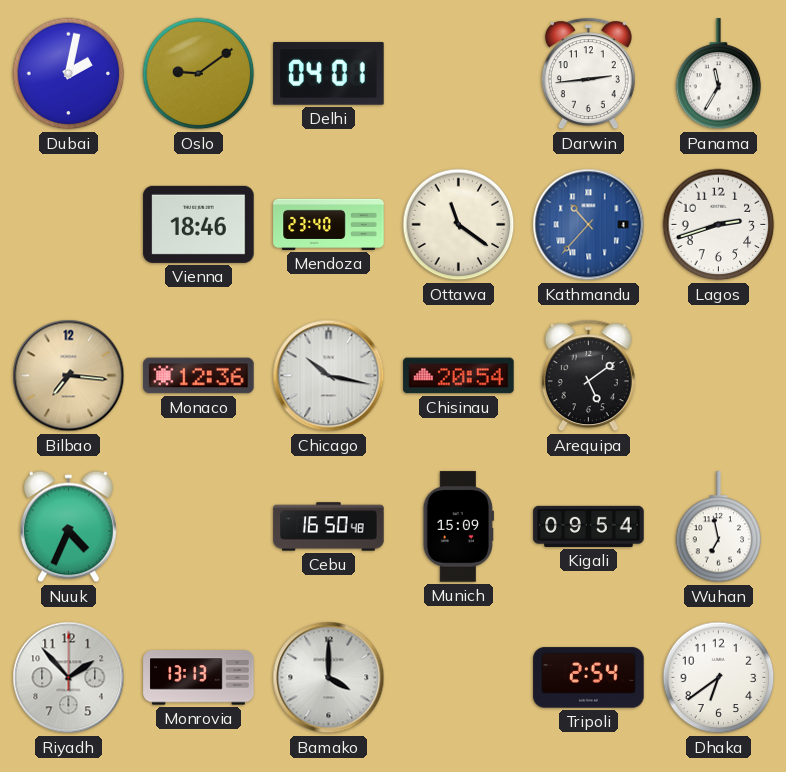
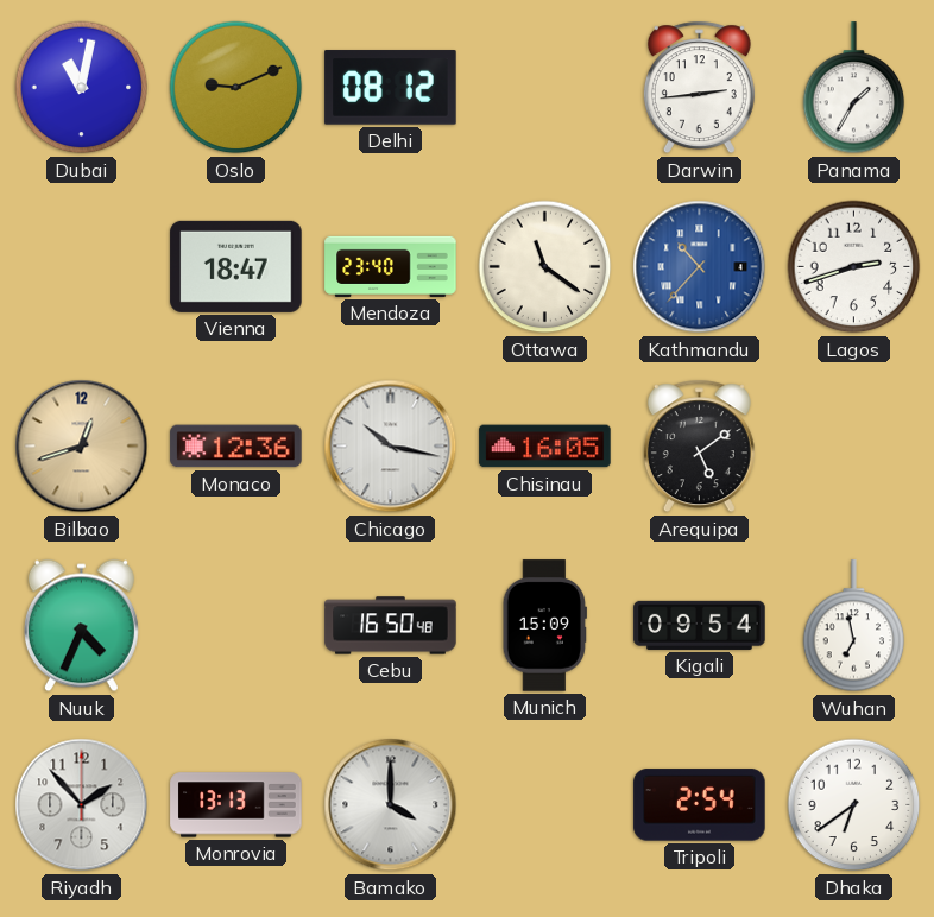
Dubai: 2:02 -> 11:02
Oslo: 9:09 -> 9:11
Delhi: 04:01 -> 08:12
Panama: 11:35 -> 1:35
Vienna: 18:46 -> 18:47
Bilbao: 7:16 -> 12:42
Chisinau: 20:54 -> 16:05
